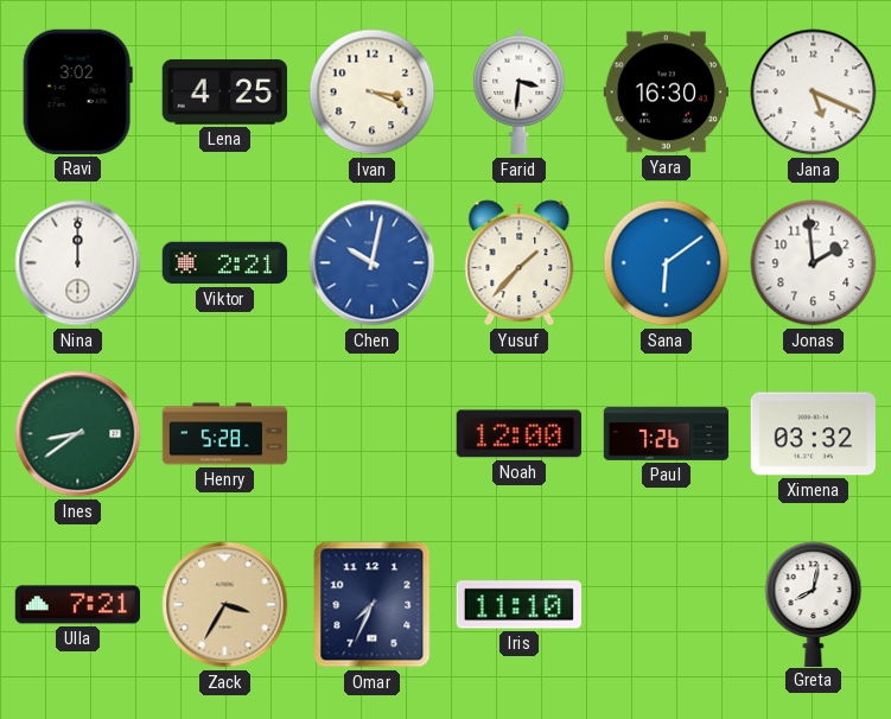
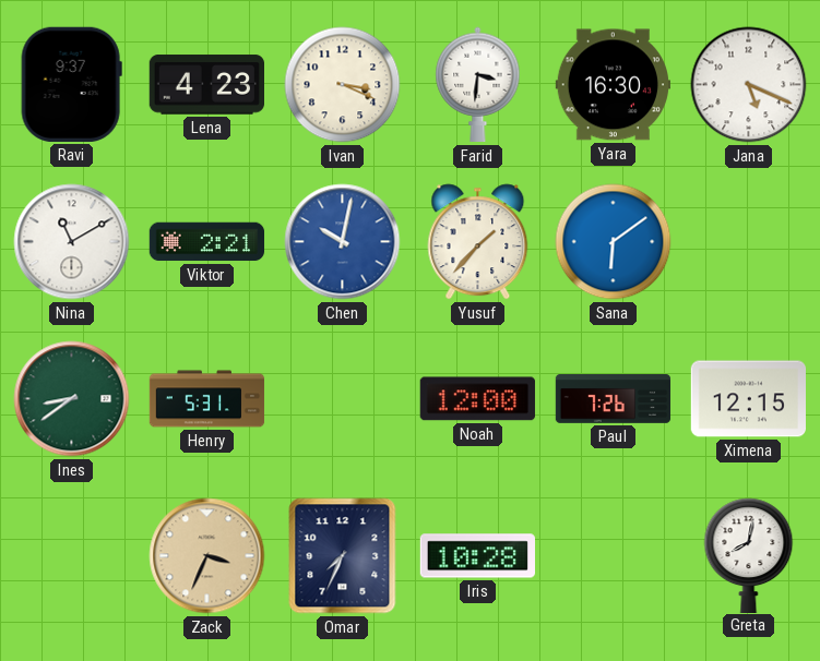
Ravi: 3:02 -> 9:37
Lena: 4:25 -> 4:23
Nina: 12:00 -> 11:10
Jonas: 1:59 -> none
Henry: 5:28 -> 5:31
Ximena: 03:32 -> 12:15
Ulla: 7:21 -> none
Zack: 3:35 -> 3:34
Iris: 11:10 -> 10:28
